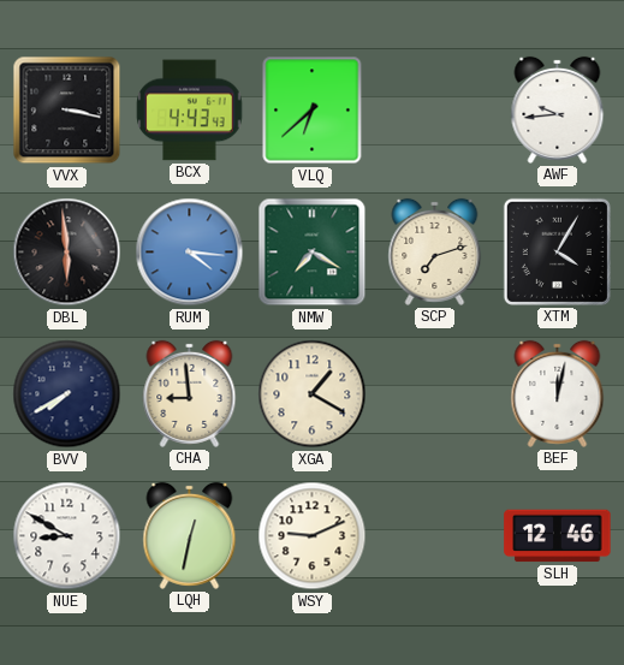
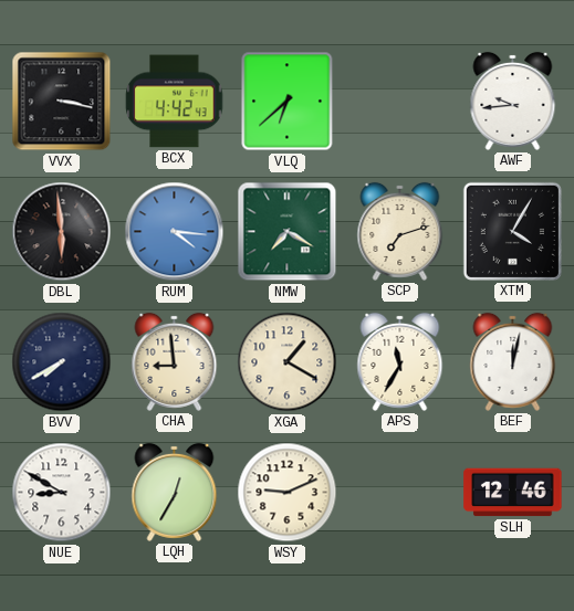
BCX: 4:43 -> 4:42
APS: none -> 11:35
LQH: 12:32 -> 12:35
